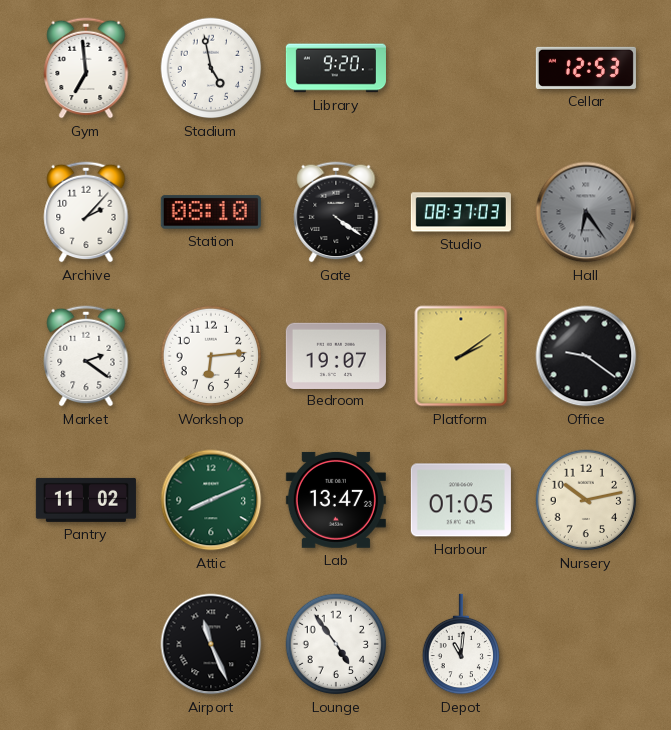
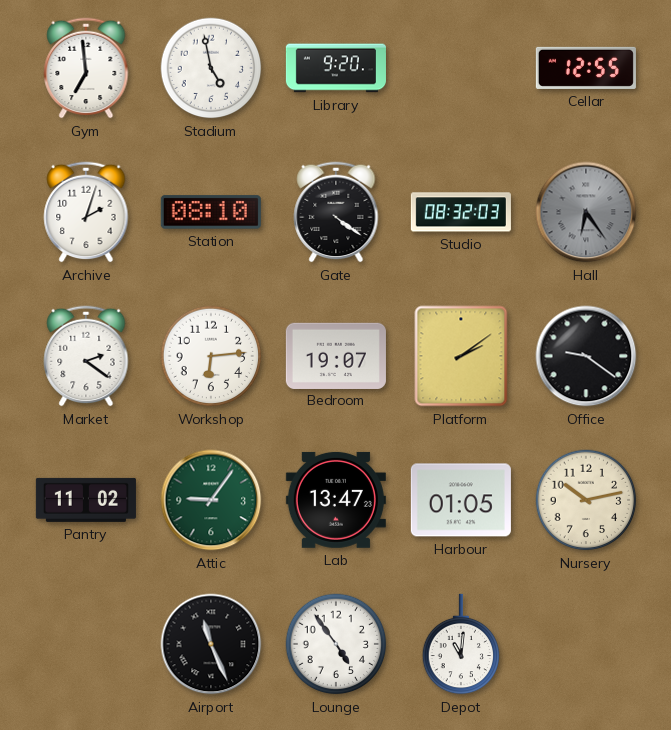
Cellar: 12:53 -> 12:55
Archive: 2:07 -> 2:03
Studio: 08:37 -> 08:32
Attic: 8:11 -> 9:06
